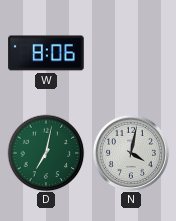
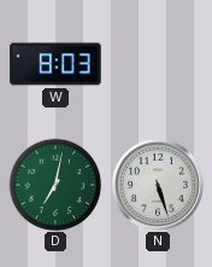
W: 8:06 -> 8:03
N: 4:02 -> 5:27
